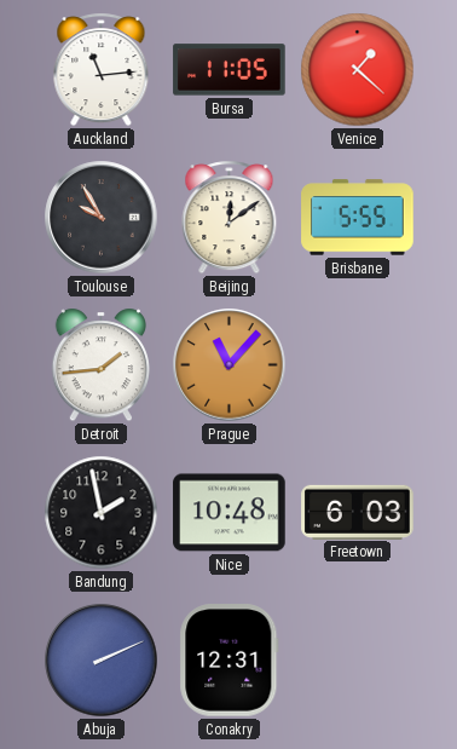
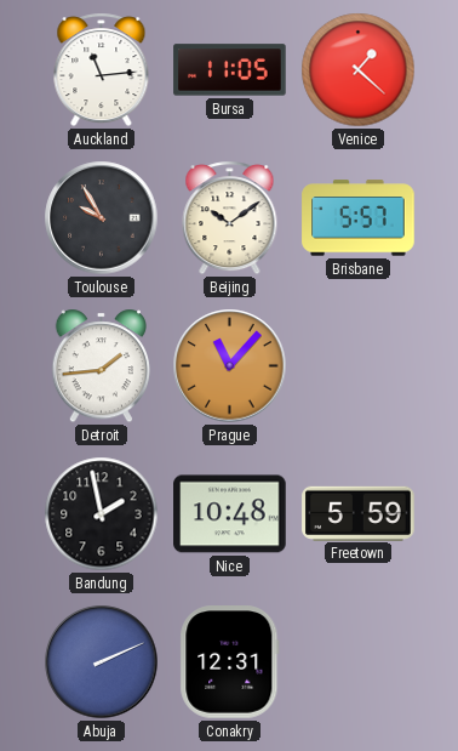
Beijing: 12:09 -> 10:09
Brisbane: 5:55 -> 5:57
Freetown: 6:03 -> 5:59
